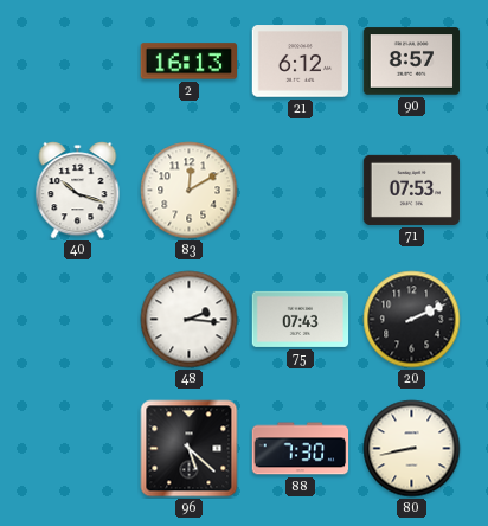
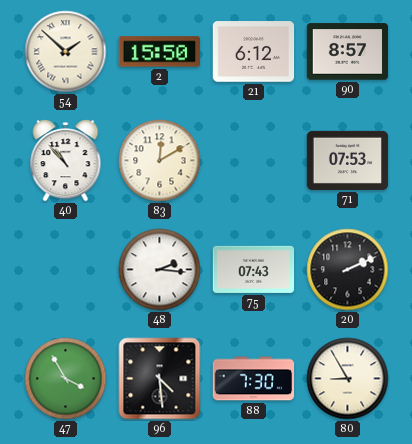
54: none -> 1:52
2: 16:13 -> 15:50
40: 10:18 -> 10:53
47: none -> 3:55
96: 5:22 -> 4:29
80: 8:43 -> 8:55
